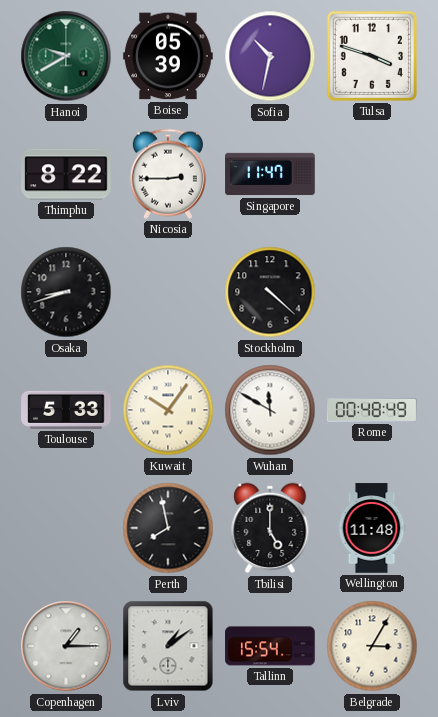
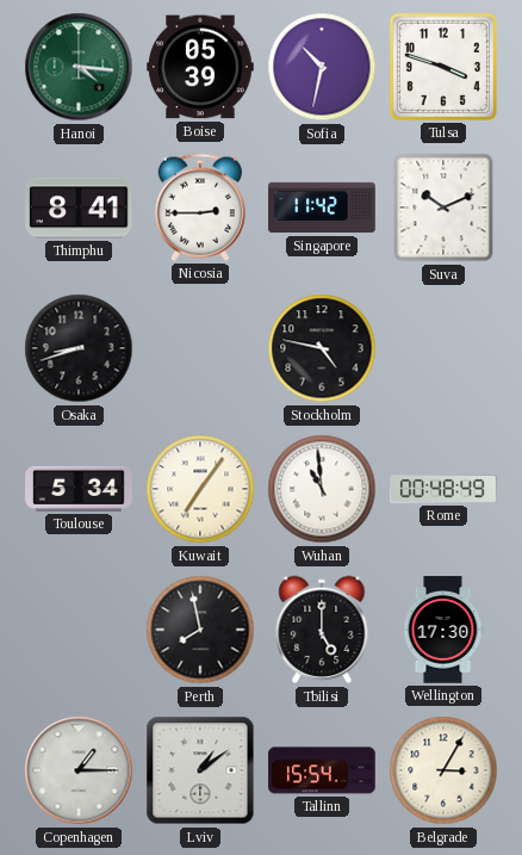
Hanoi: 9:40 -> 4:16
Thimphu: 8:22 -> 8:41
Singapore: 11:47 -> 11:42
Suva: none -> 10:11
Stockholm: 4:22 -> 4:47
Toulouse: 5:33 -> 5:34
Kuwait: 10:06 -> 7:06
Wuhan: 11:50 -> 10:59
Wellington: 11:48 -> 17:30
